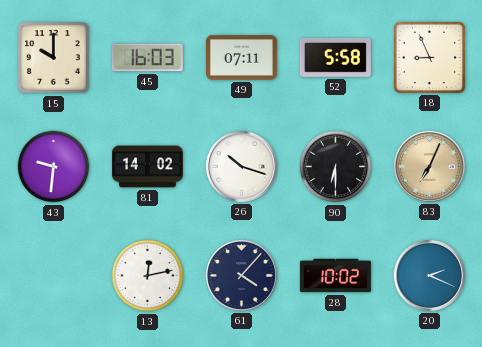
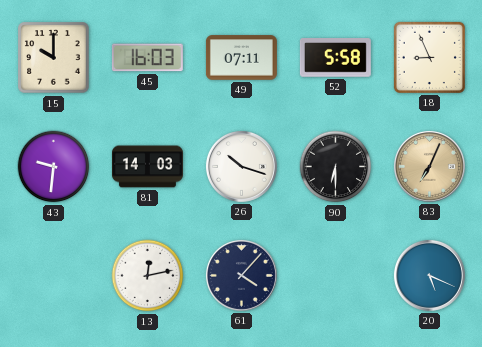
81: 14:02 -> 14:03
28: 10:02 -> none
20: 2:19 -> 5:19
